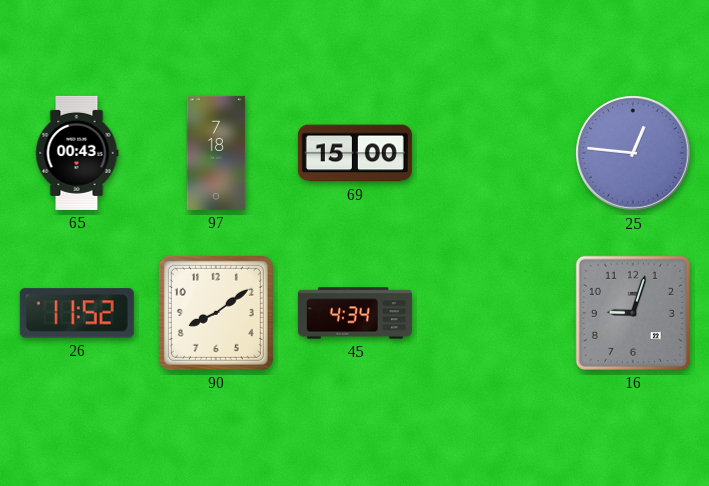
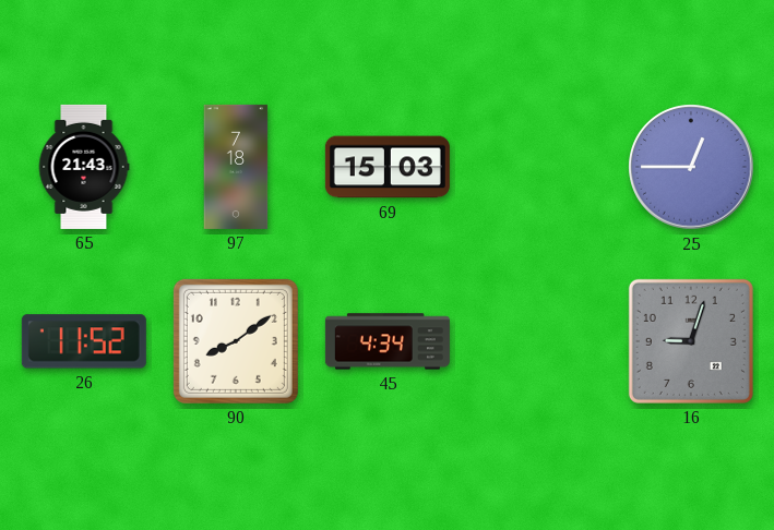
65: 00:43 -> 21:43
69: 15:00 -> 15:03
25: 12:46 -> 12:45
